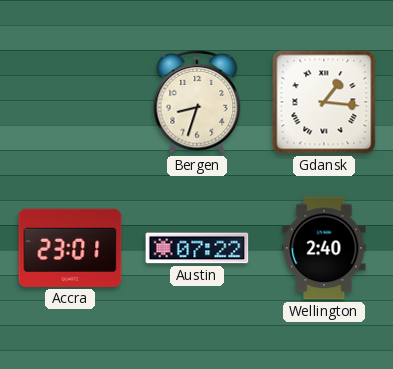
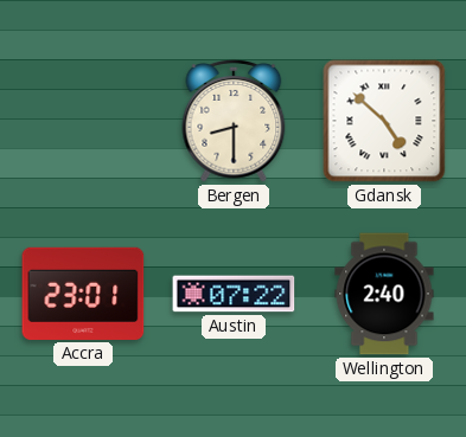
Bergen: 8:33 -> 8:30
Gdansk: 1:16 -> 4:52
